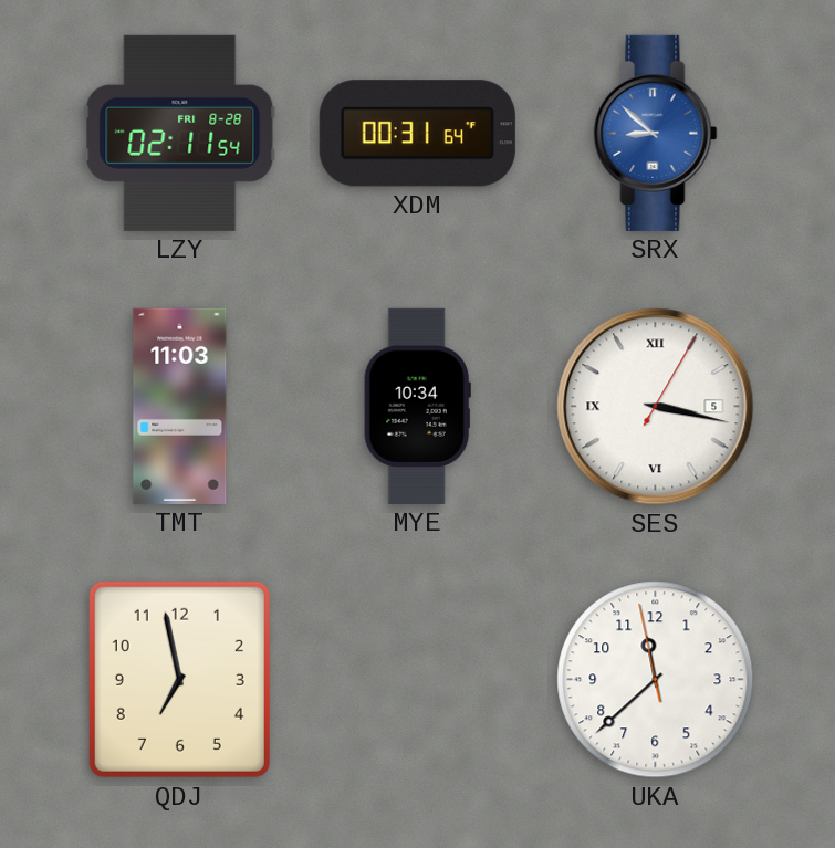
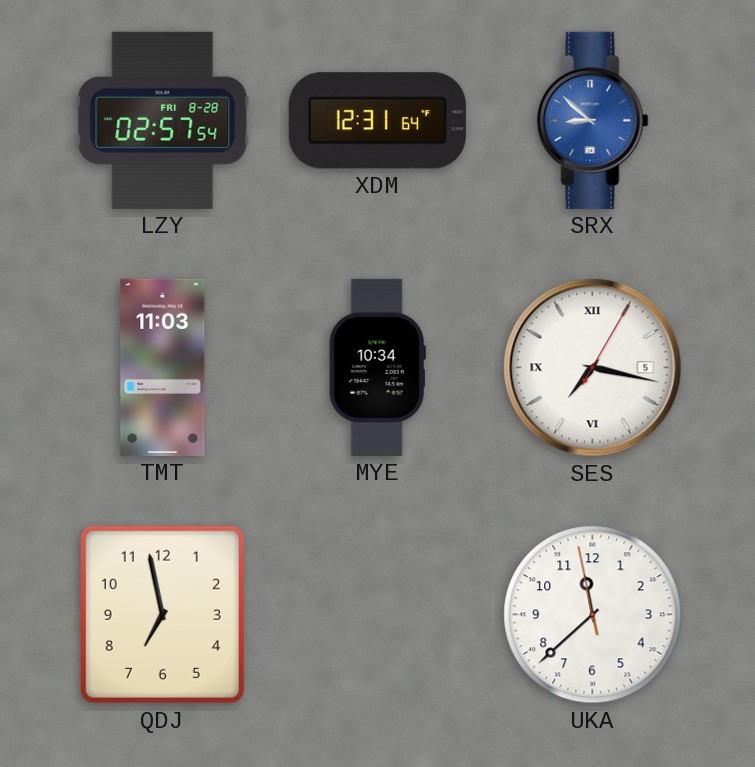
LZY: 02:11 -> 02:57
XDM: 00:31 -> 12:31
SES: 3:17 -> 7:17
